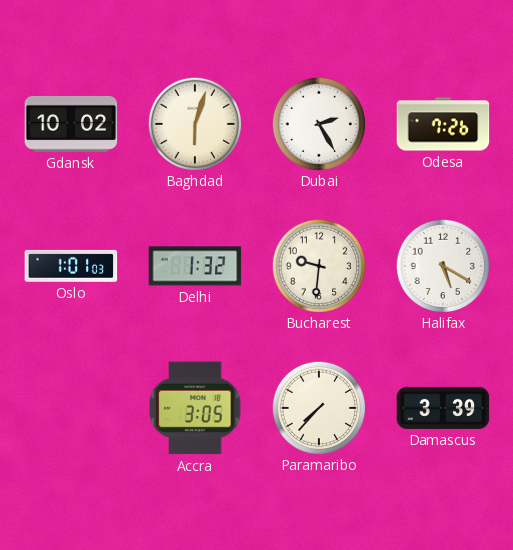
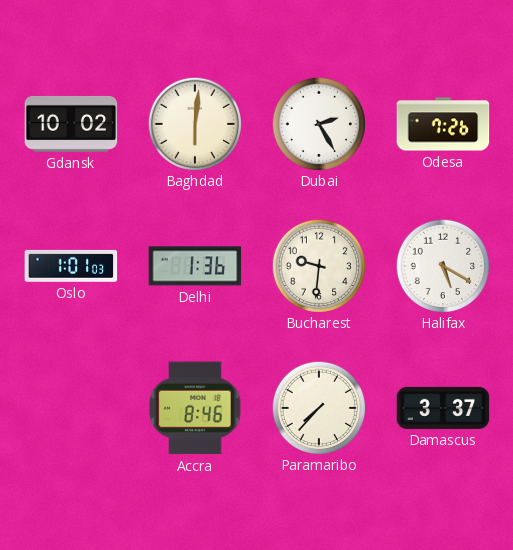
Baghdad: 6:03 -> 6:01
Delhi: 1:32 -> 1:36
Accra: 3:05 -> 8:46
Damascus: 3:39 -> 3:37
